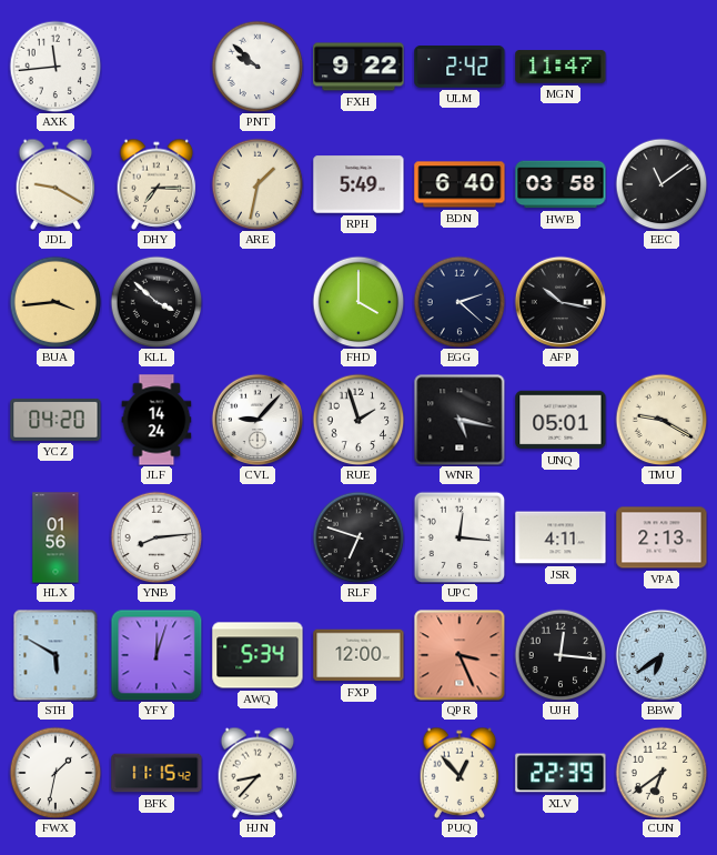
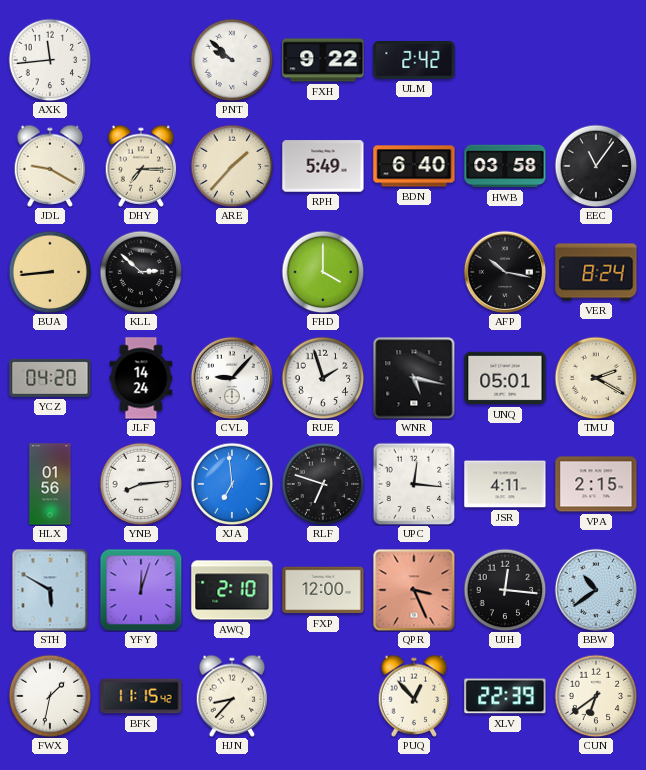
MGN: 11:47 -> none
ARE: 1:32 -> 1:37
EEC: 11:09 -> 11:06
BUA: 3:44 -> 8:44
KLL: 3:52 -> 2:52
EGG: 2:22 -> none
VER: none -> 8:24
TMU: 9:20 -> 2:20
XJA: none -> 6:59
VPA: 2:13 -> 2:15
AWQ: 5:34 -> 2:10
BBW: 6:39 -> 10:39
